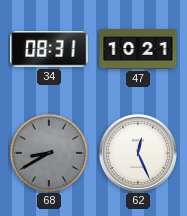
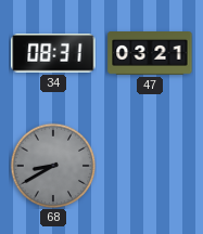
47: 10:21 -> 03:21
62: 12:26 -> none
